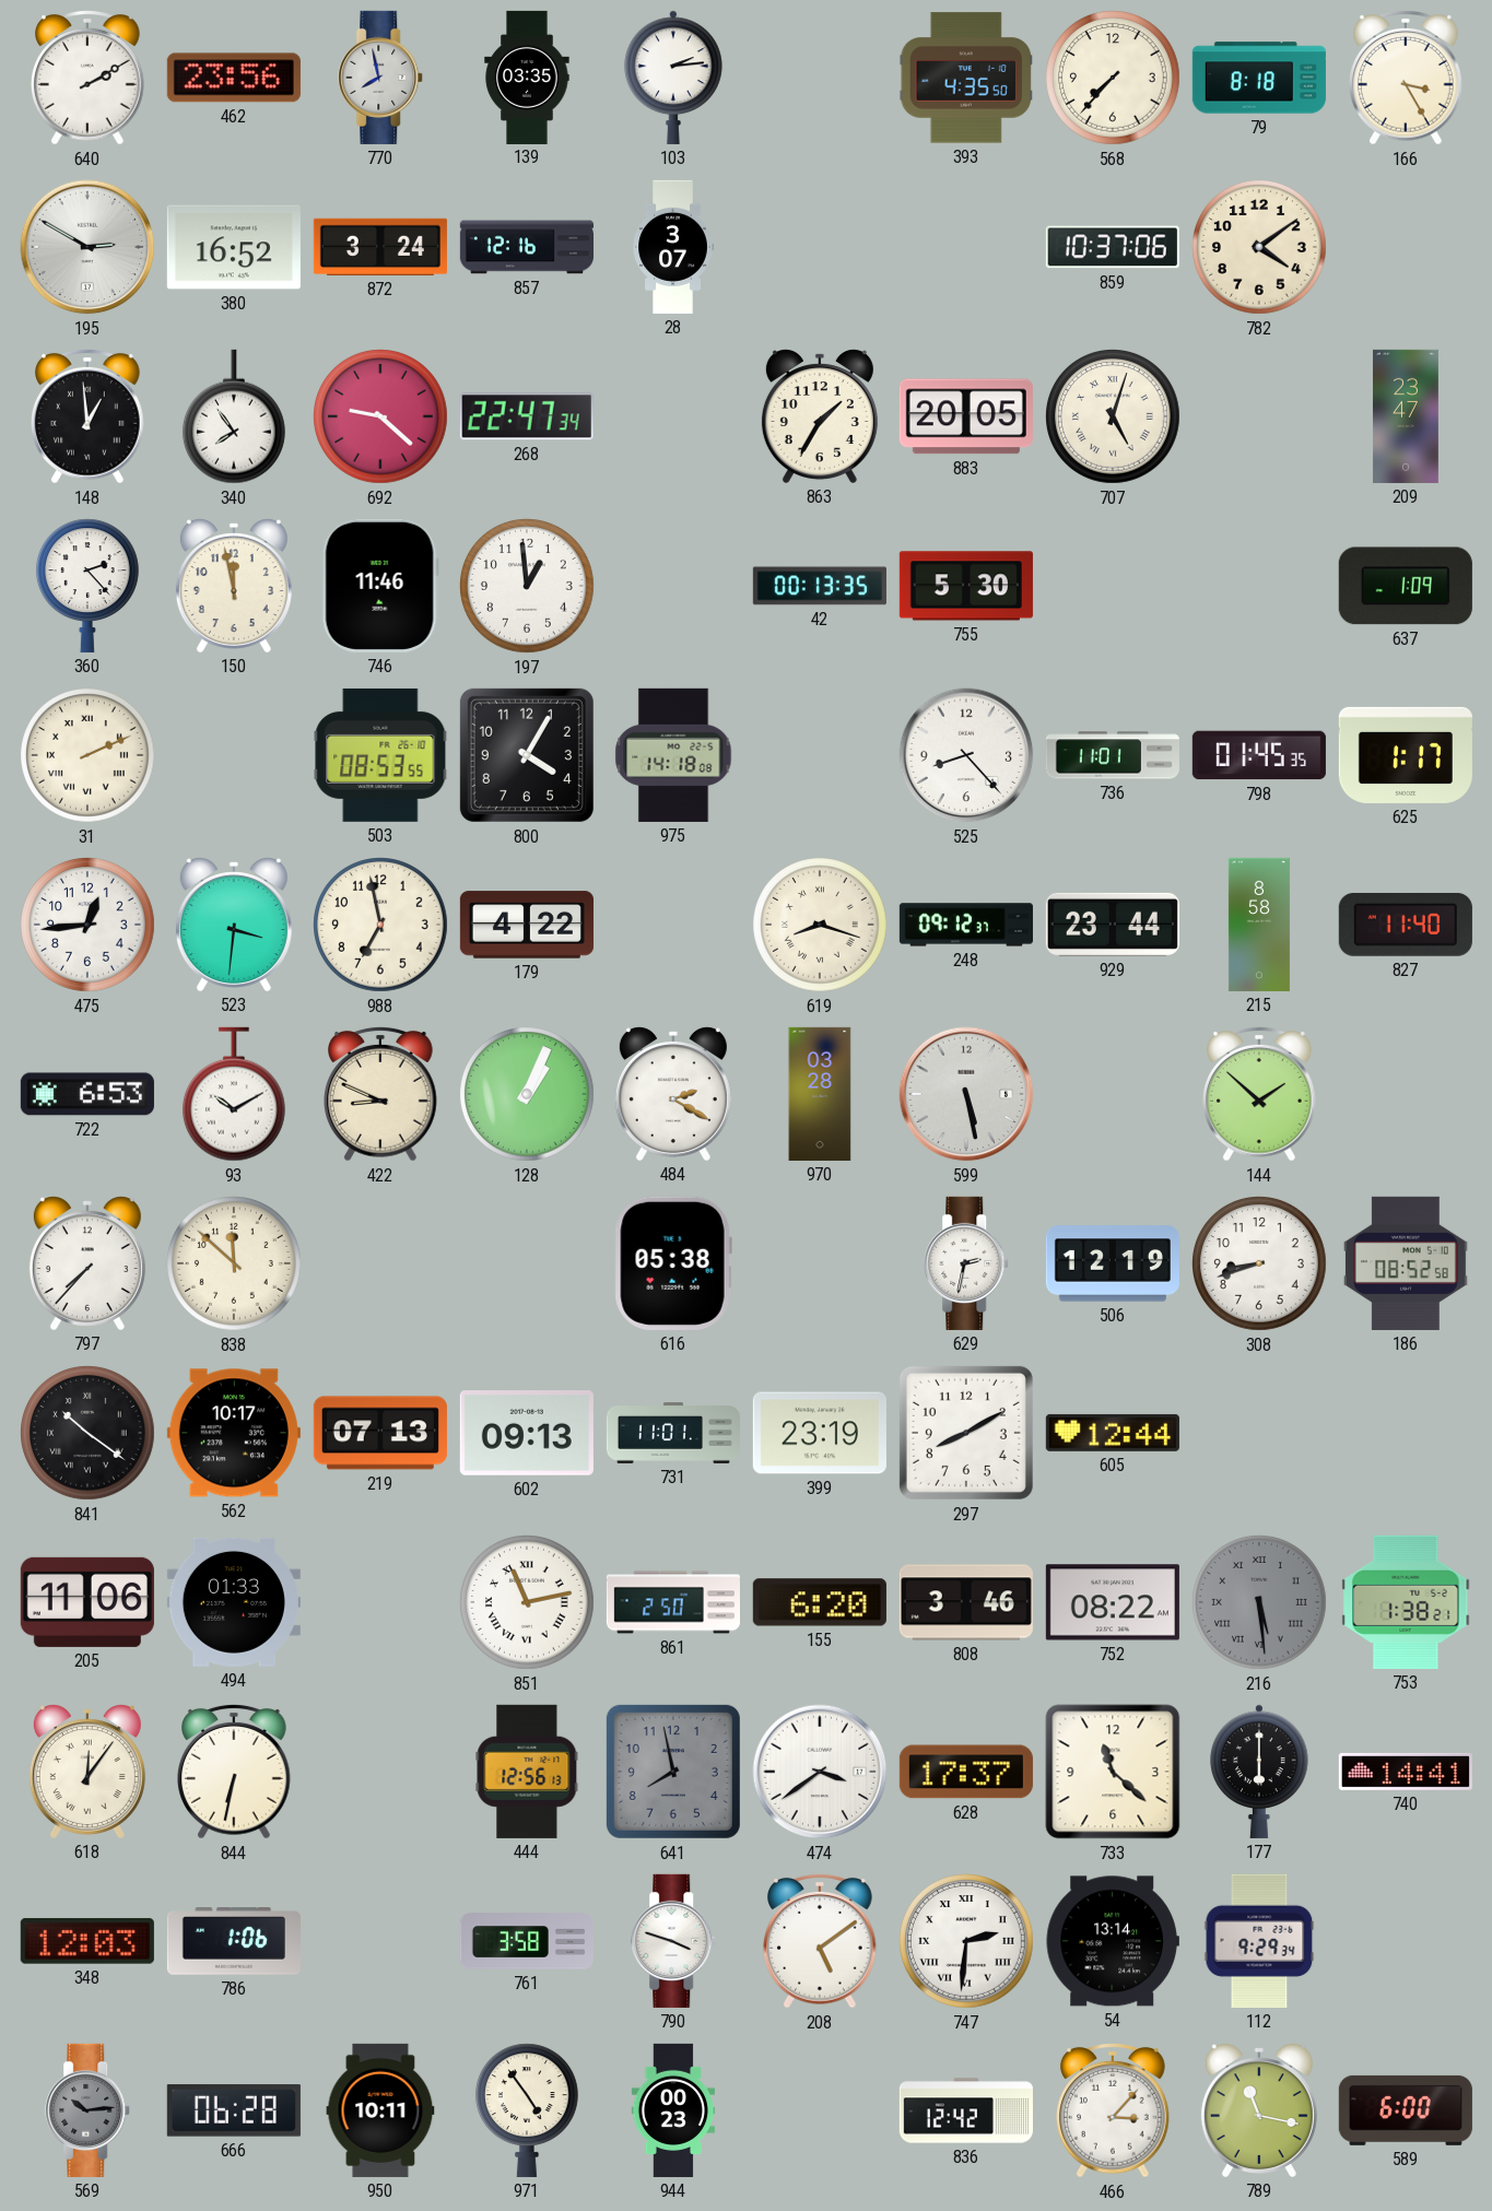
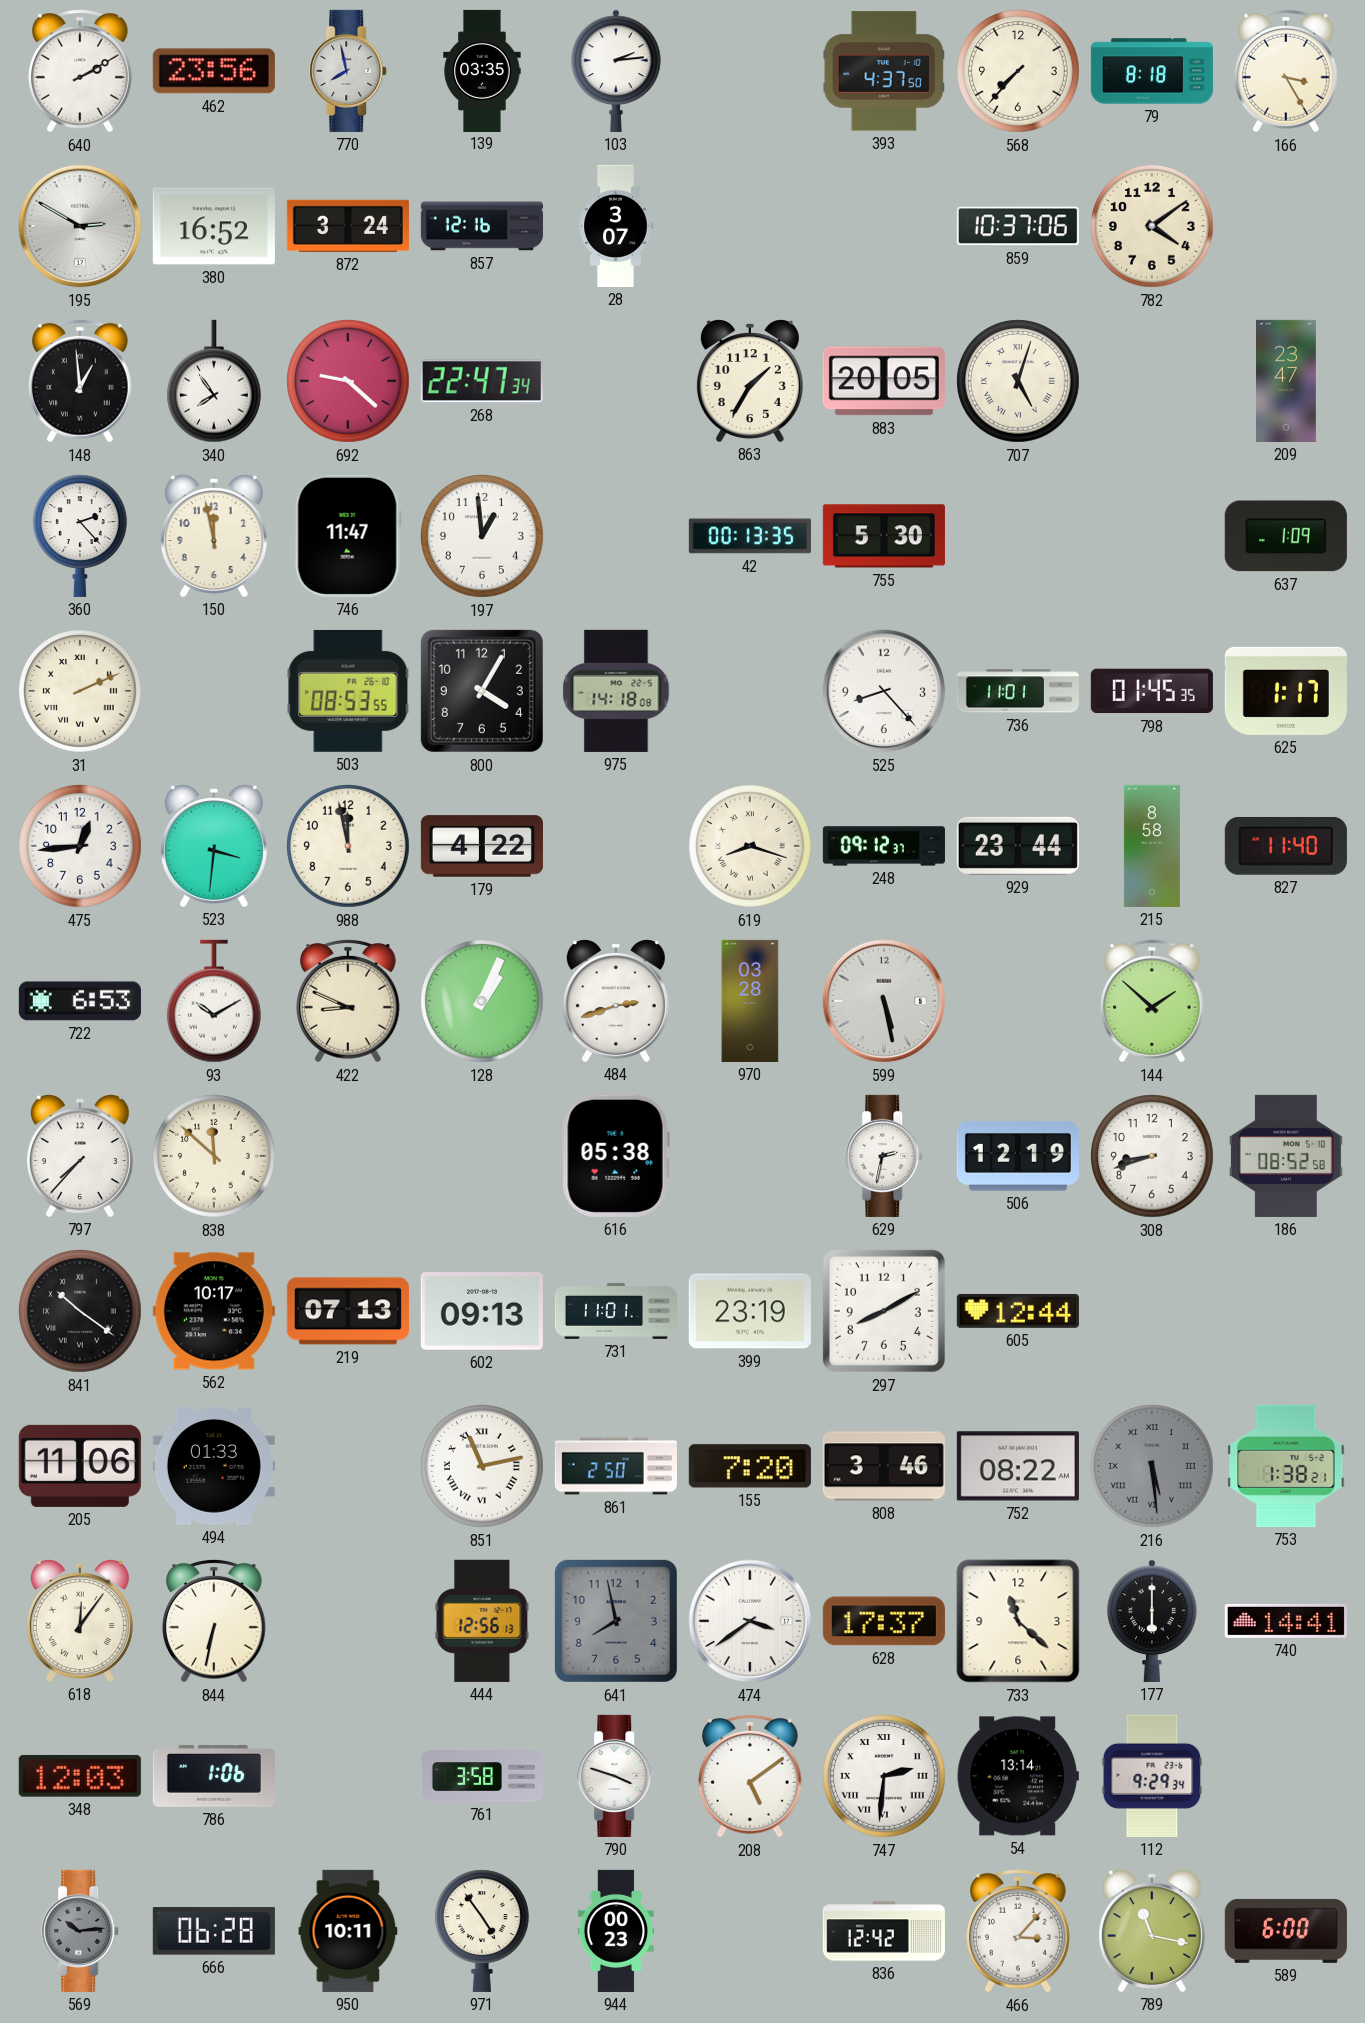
393: 4:35 -> 4:37
746: 11:46 -> 11:47
988: 6:58 -> 11:58
484: 2:20 -> 2:42
155: 6:20 -> 7:20
